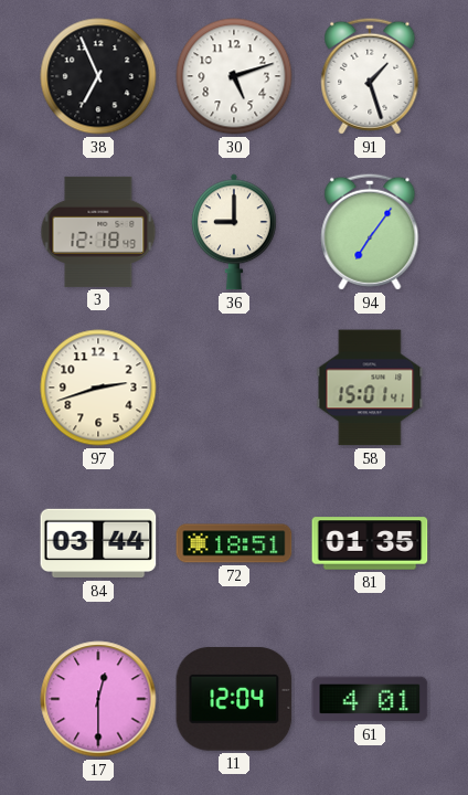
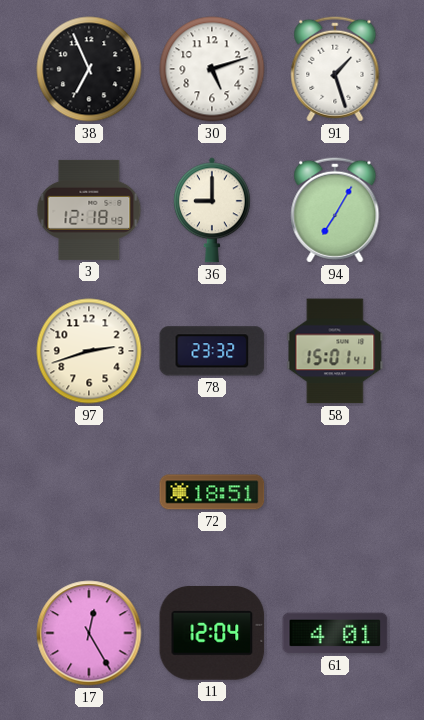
94: 7:06 -> 7:05
78: none -> 23:32
84: 03:44 -> none
81: 01:35 -> none
17: 12:30 -> 12:25
